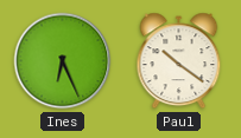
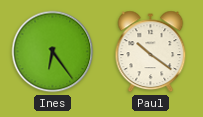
Ines: 6:26 -> 6:24
